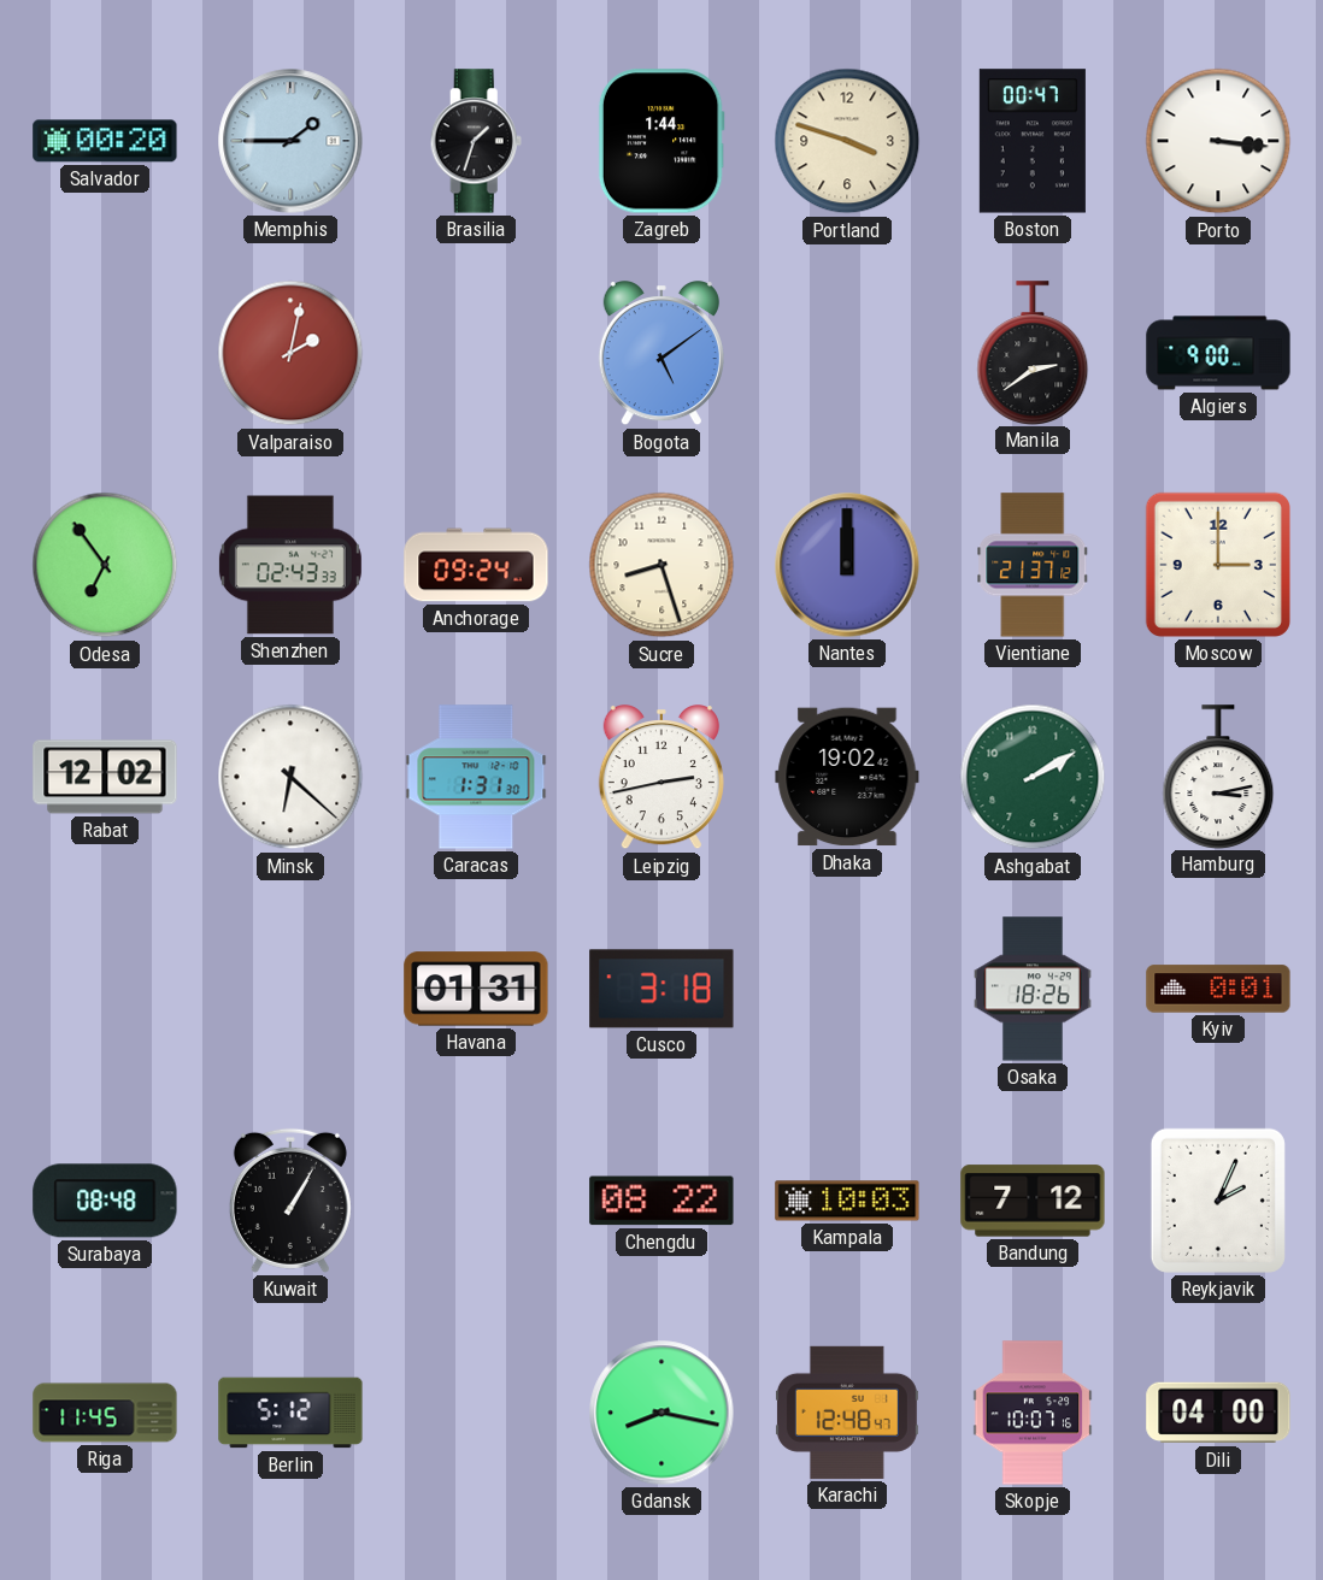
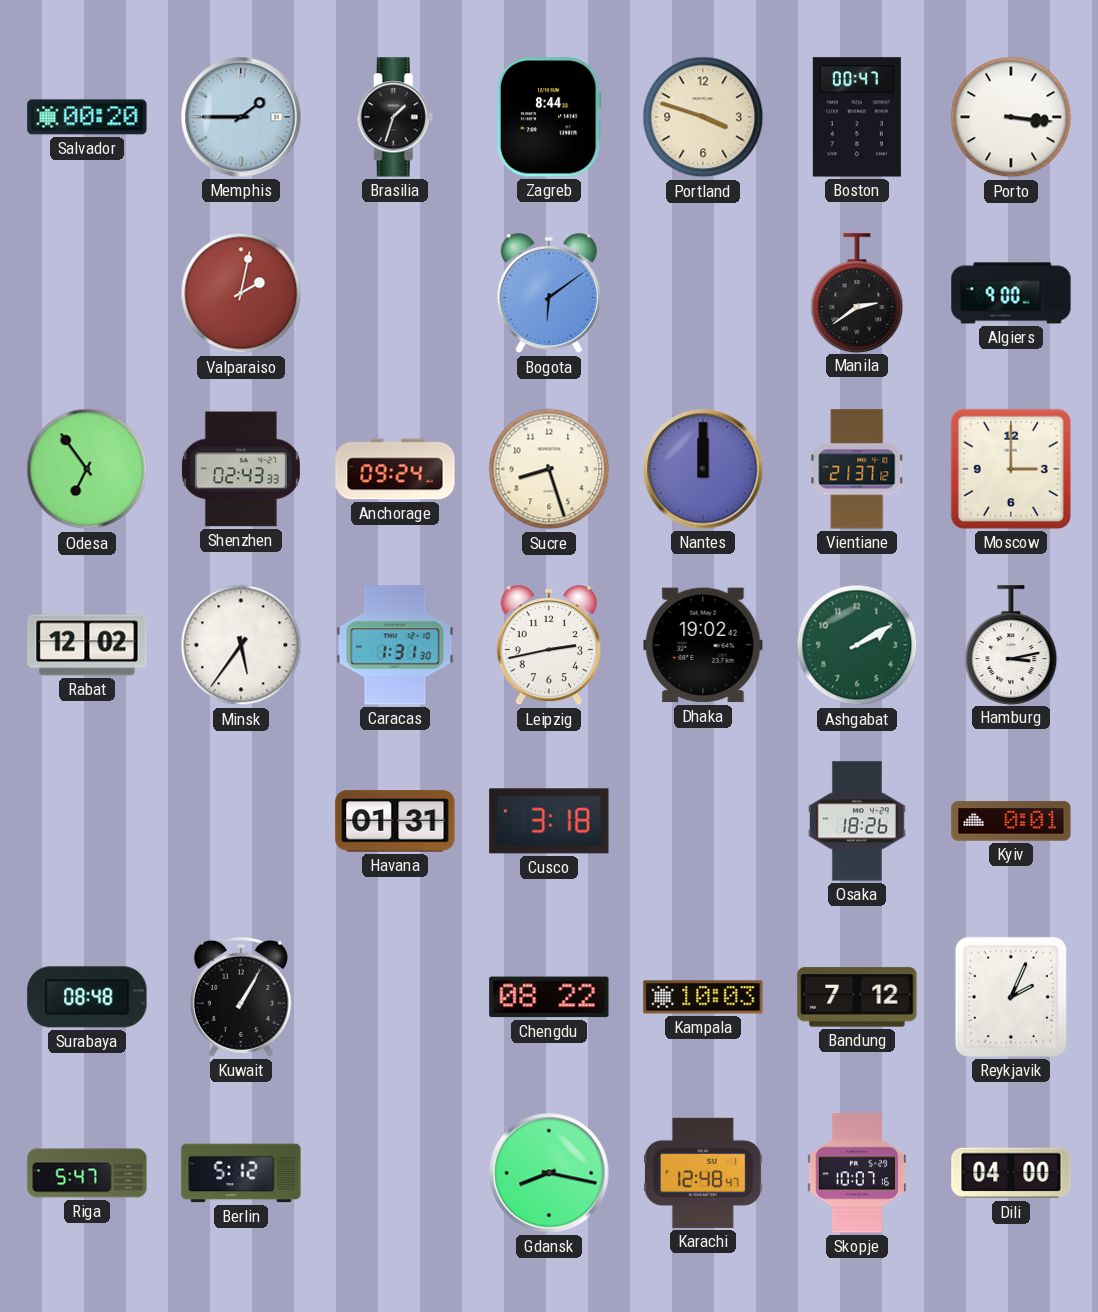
Zagreb: 1:44 -> 8:44
Bogota: 5:09 -> 6:09
Minsk: 6:22 -> 5:36
Riga: 11:45 -> 5:47
